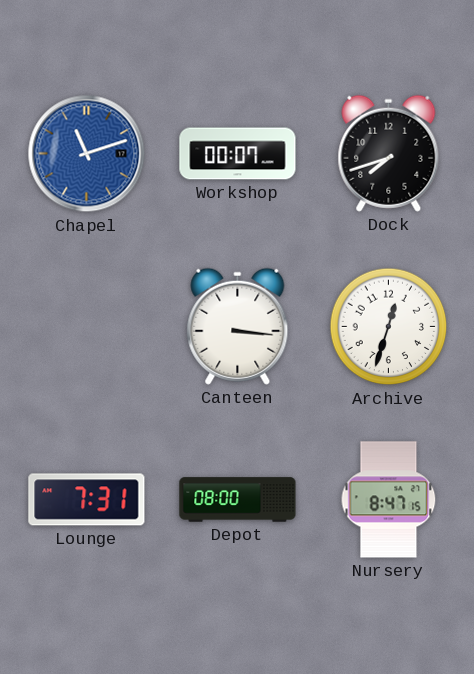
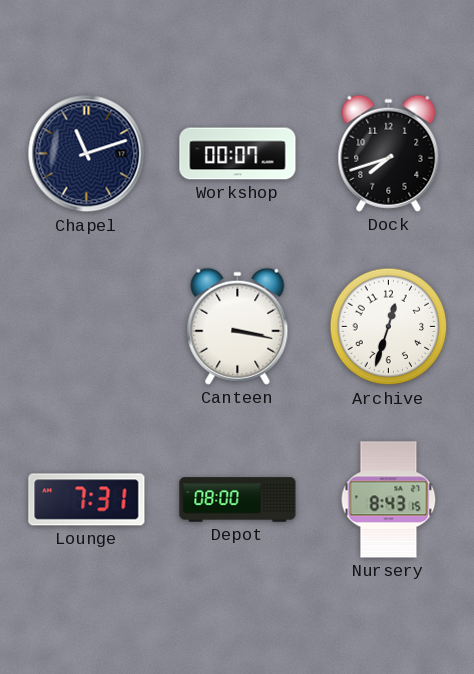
Chapel dial: blue -> navy
Canteen: 3:16 -> 3:17
Nursery: 8:47 -> 8:43
